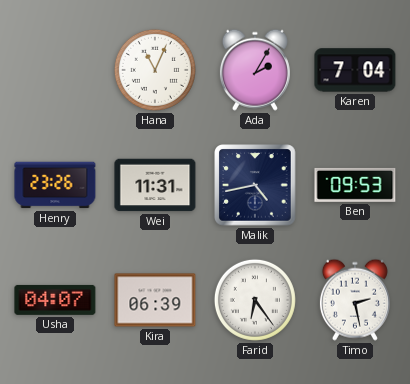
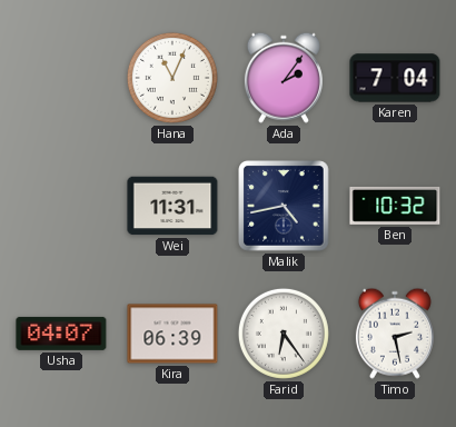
Ada: 2:05 -> 2:06
Henry: 23:26 -> none
Ben: 09:53 -> 10:32
